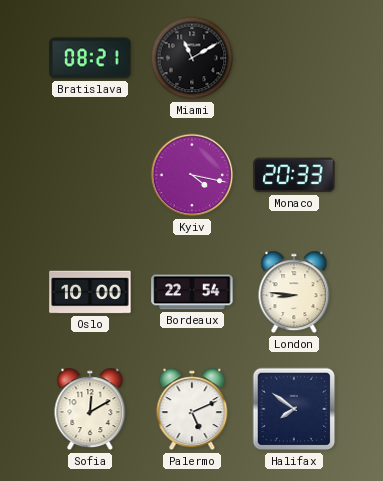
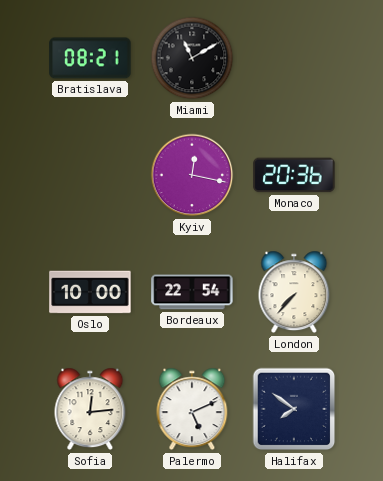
Kyiv: 4:17 -> 12:17
Monaco: 20:33 -> 20:36
London: 8:46 -> 7:37
Sofia: 12:10 -> 12:14
